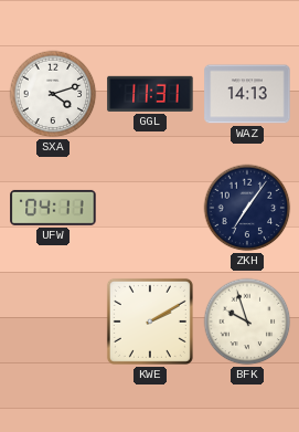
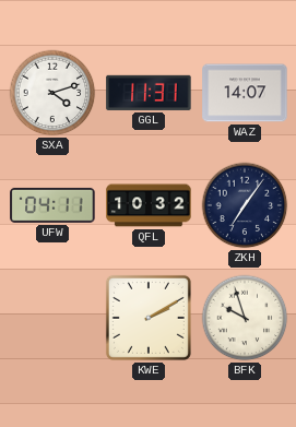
WAZ: 14:13 -> 14:07
QFL: none -> 10:32
